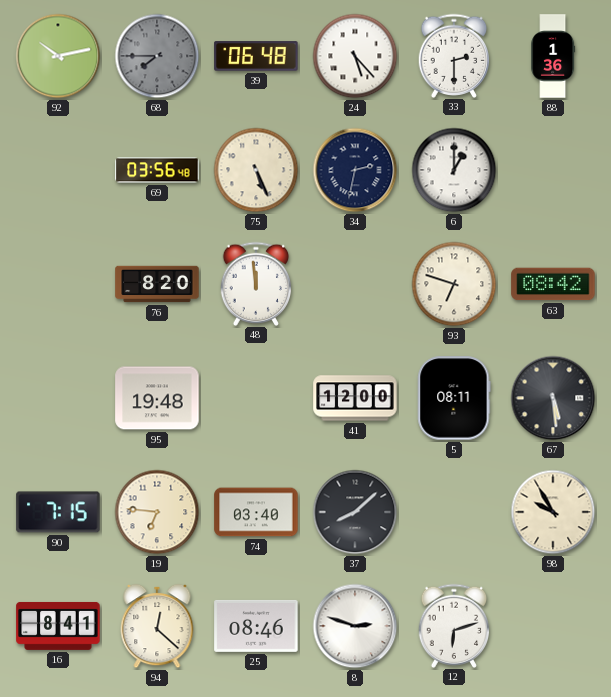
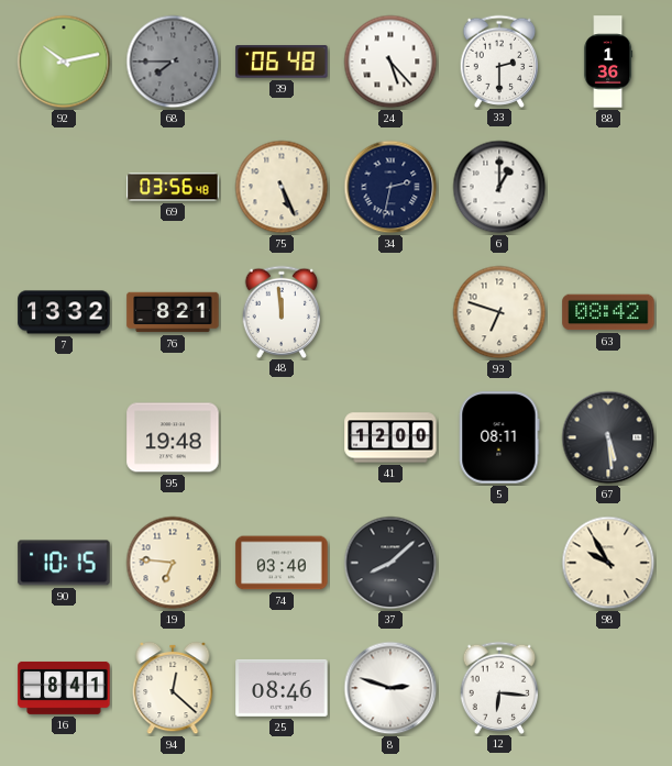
7: none -> 13:32
76: 8:20 -> 8:21
90: 7:15 -> 10:15
12: 6:12 -> 6:16
